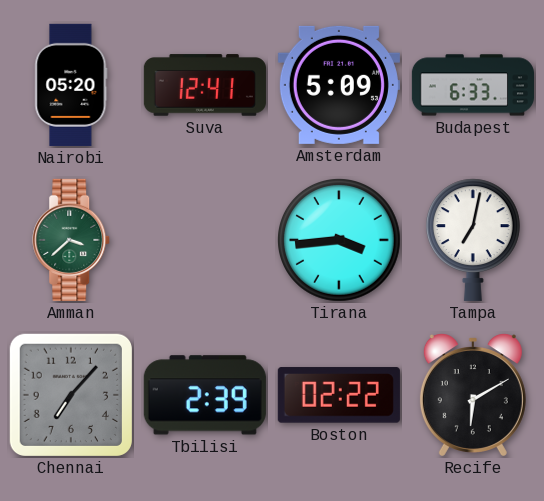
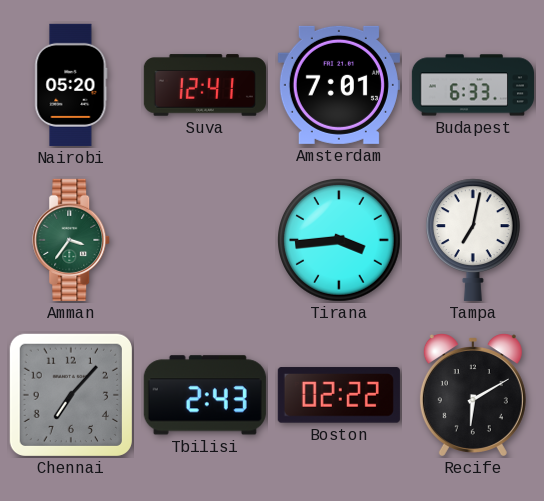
Amsterdam: 5:09 -> 7:01
Amman: 3:38 -> 3:36
Tbilisi: 2:39 -> 2:43
